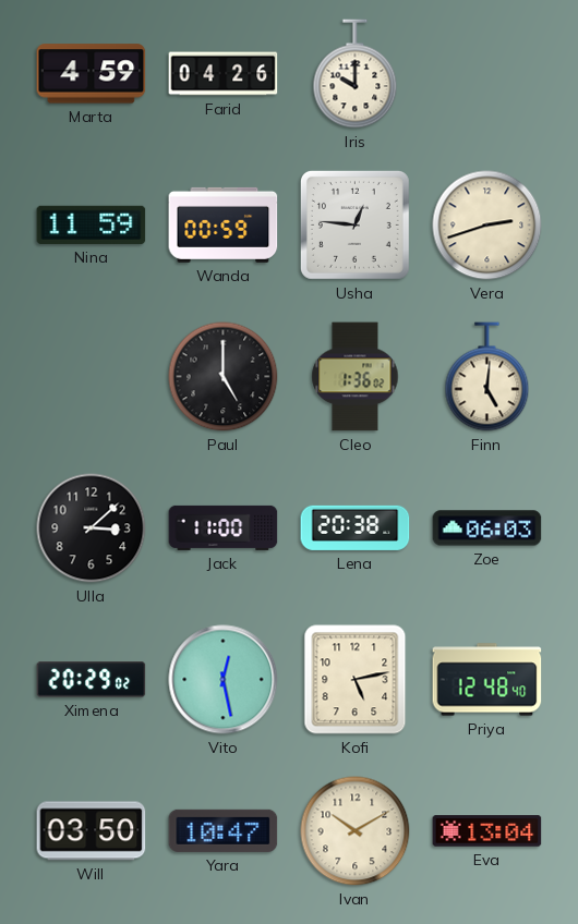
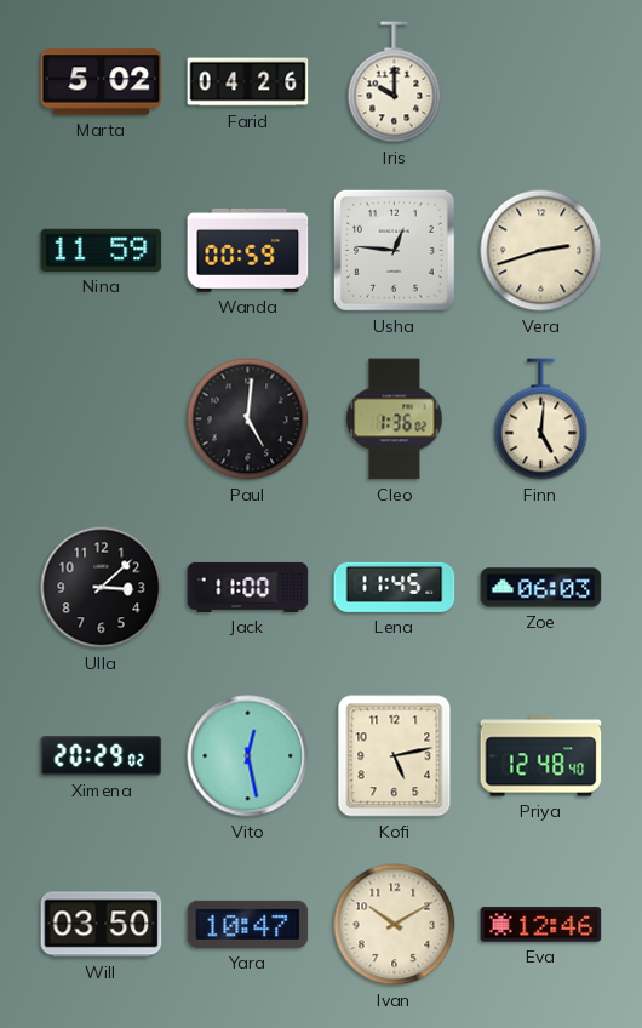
Marta: 4:59 -> 5:02
Paul: 5:00 -> 5:01
Lena: 20:38 -> 11:45
Eva: 13:04 -> 12:46
